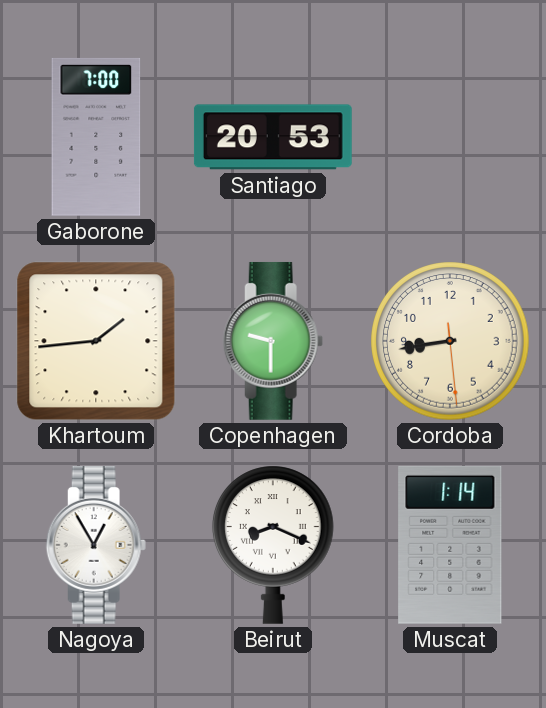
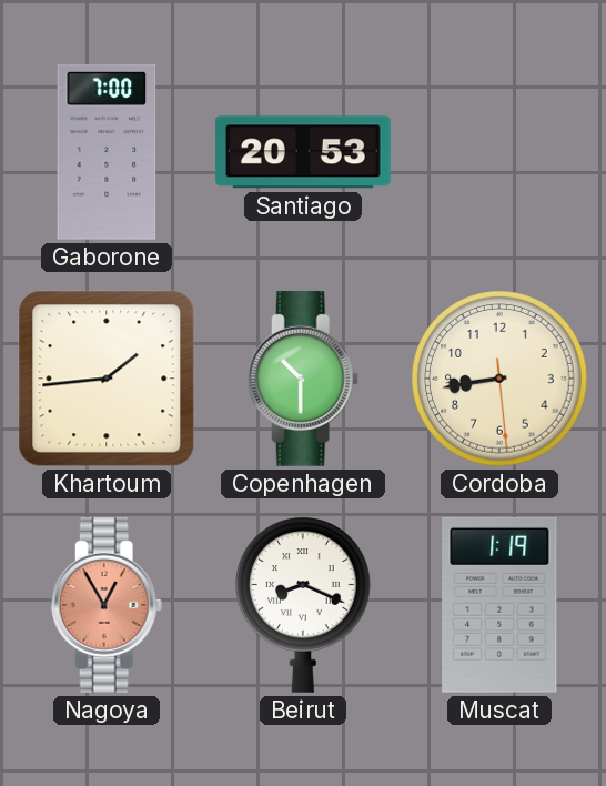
Copenhagen: 9:30 -> 10:30
Nagoya dial: white -> salmon
Muscat: 1:14 -> 1:19
